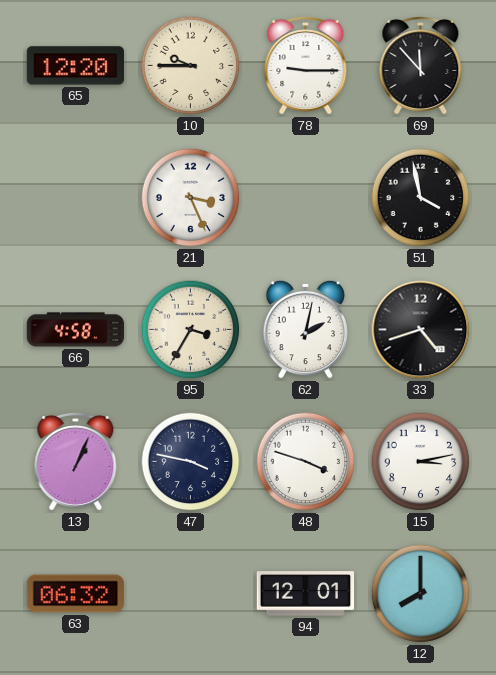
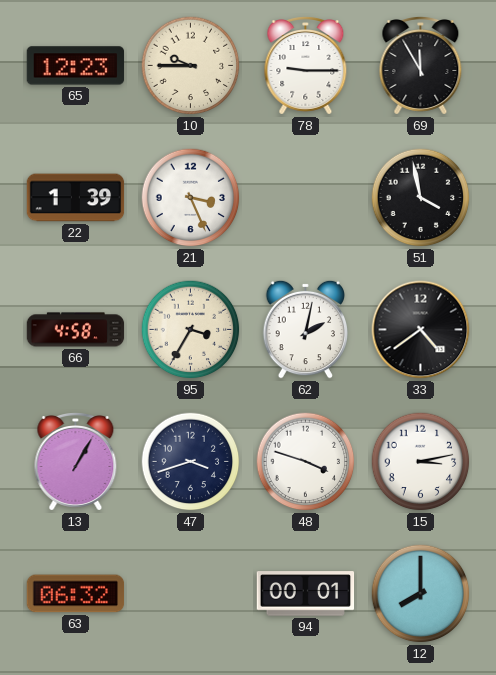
65: 12:20 -> 12:23
69: 11:53 -> 11:55
22: none -> 1:39
33: 4:42 -> 4:39
13: 1:04 -> 1:05
47: 3:47 -> 3:42
94: 12:01 -> 00:01
